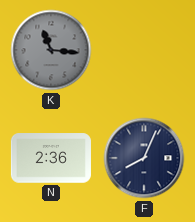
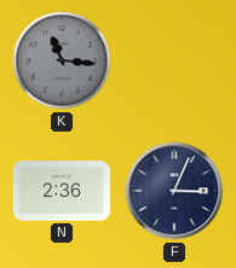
F: 8:04 -> 3:04
